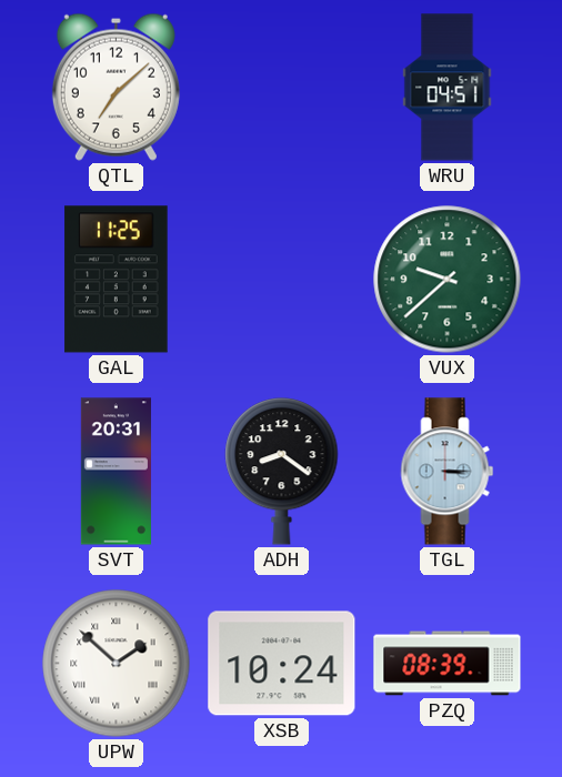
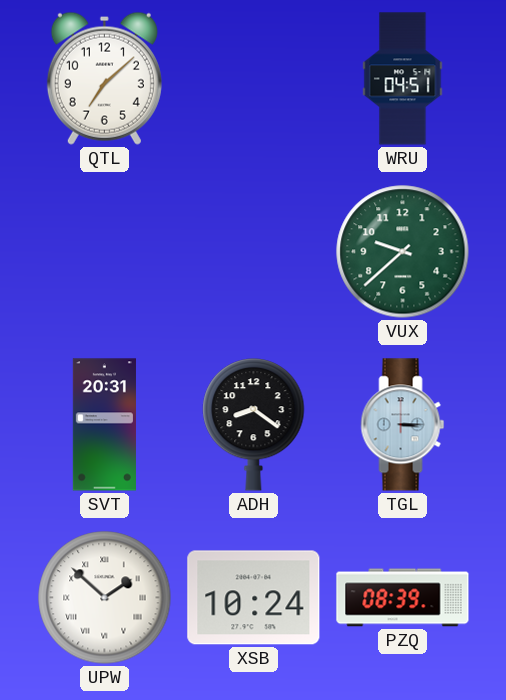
GAL: 11:25 -> none
